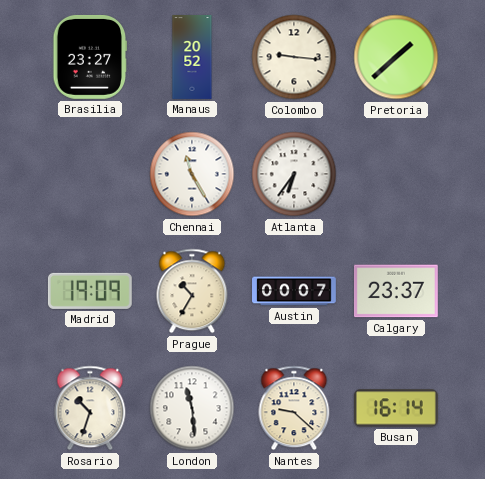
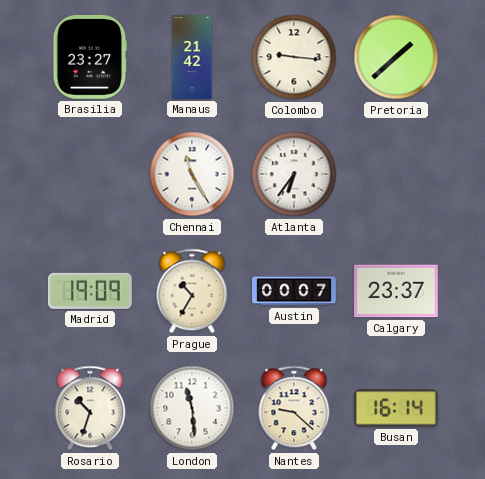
Manaus: 20:52 -> 21:42
